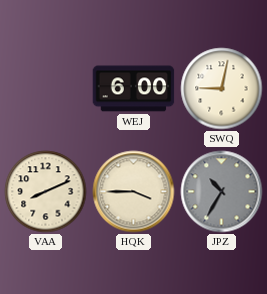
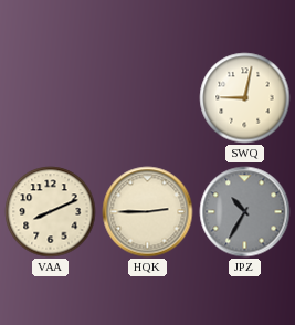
WEJ: 6:00 -> none
HQK: 3:45 -> 2:45
